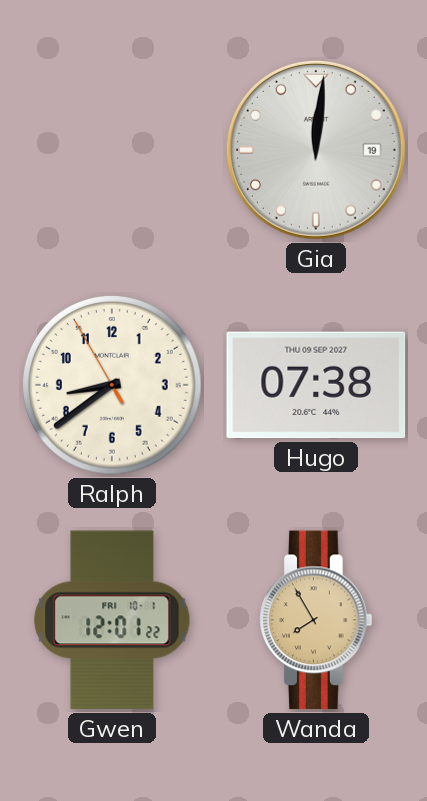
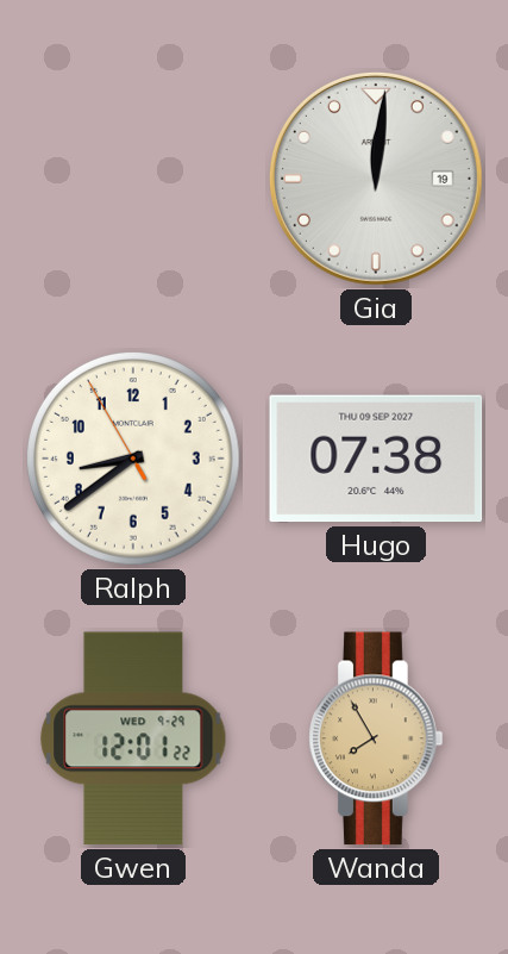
Gwen date: FRI 10-1 -> WED 9-29
